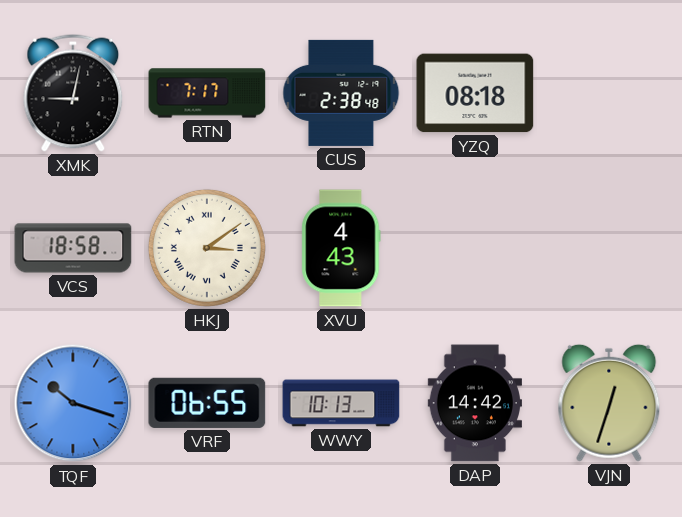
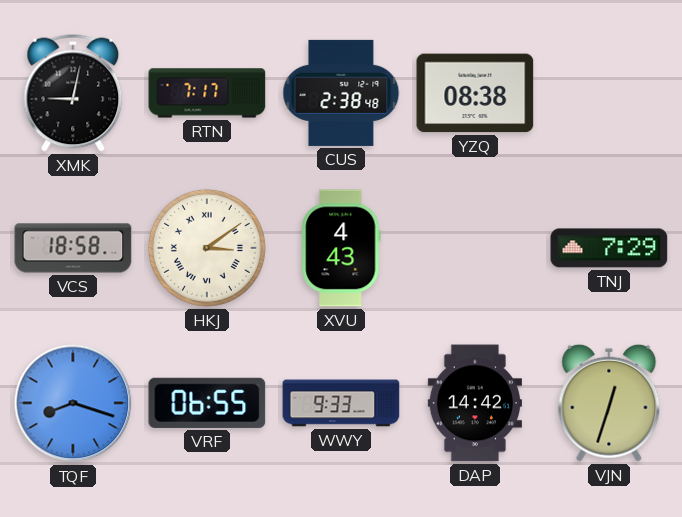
YZQ: 08:18 -> 08:38
TNJ: none -> 7:29
TQF: 10:18 -> 8:18
WWY: 10:13 -> 9:33
